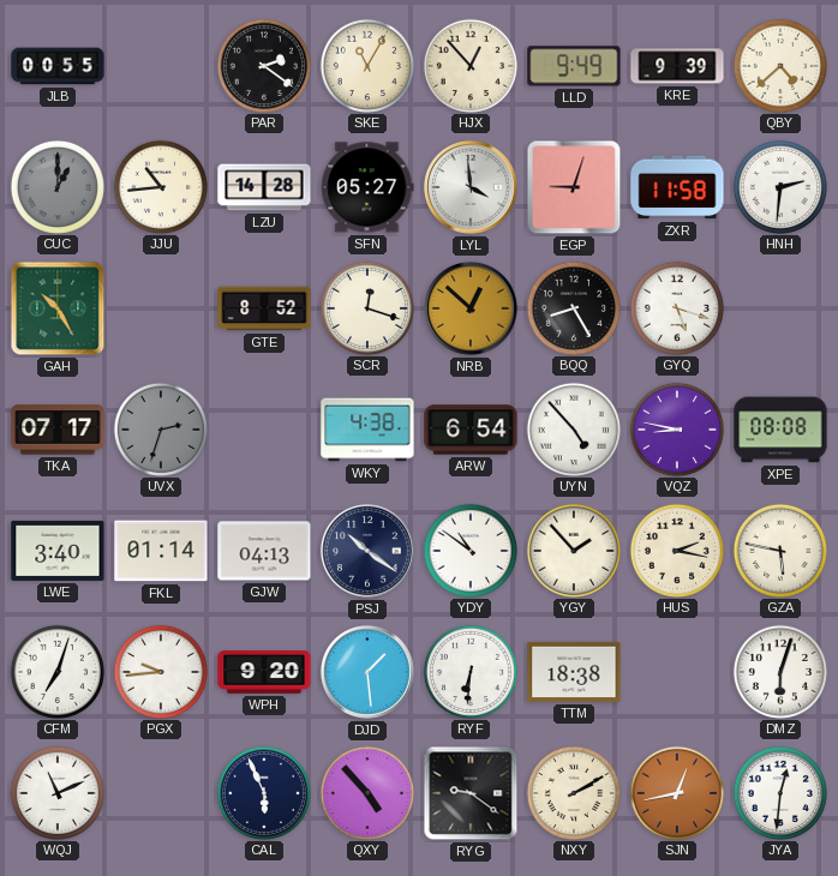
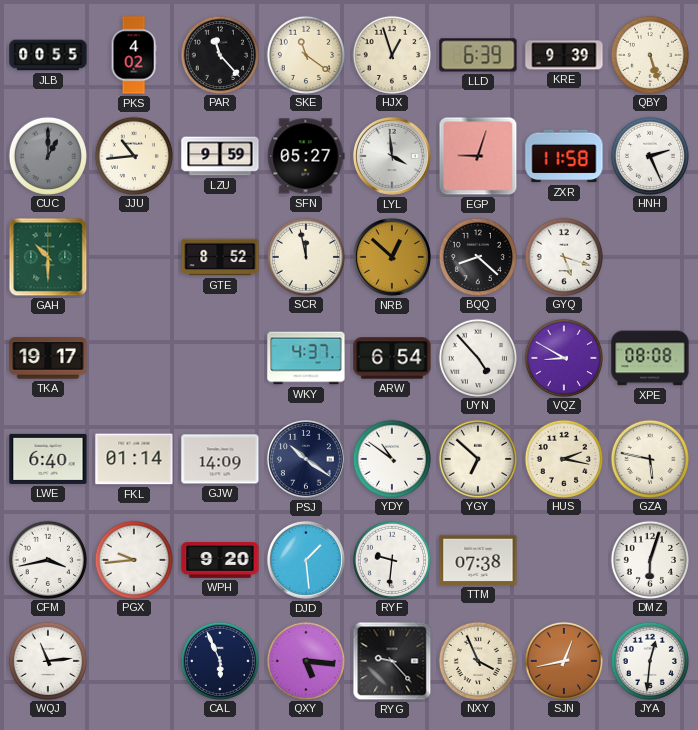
PKS: none -> 4:02
PAR: 2:21 -> 11:23
SKE: 11:05 -> 11:21
HJX: 12:53 -> 12:57
LLD: 9:49 -> 6:39
QBY: 4:38 -> 5:27
LZU: 14:28 -> 9:59
HNH: 2:31 -> 2:26
GAH: 10:25 -> 10:30
SCR: 12:18 -> 11:58
BQQ: 8:25 -> 8:22
TKA: 07:17 -> 19:17
UVX: 2:33 -> none
WKY: 4:38 -> 4:37
VQZ: 8:47 -> 8:50
LWE: 3:40 -> 6:40
GJW: 04:13 -> 14:09
YGY: 1:53 -> 6:52
CFM: 7:03 -> 3:43
RYF: 6:31 -> 9:31
TTM: 18:38 -> 07:38
WQJ: 11:11 -> 11:14
QXY: 4:53 -> 5:16
RYG: 9:21 -> 9:23
NXY: 2:10 -> 3:56
